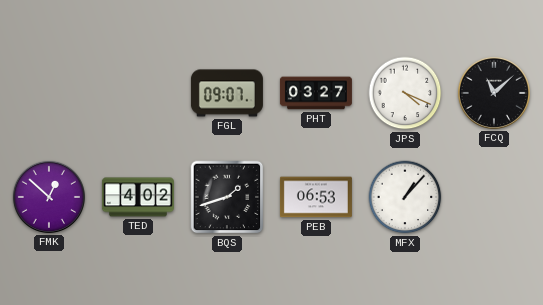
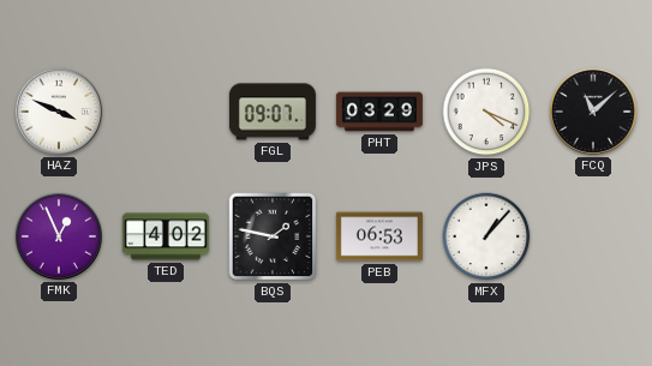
HAZ: none -> 3:49
PHT: 03:27 -> 03:29
FMK: 12:52 -> 12:56
BQS: 1:42 -> 1:47
